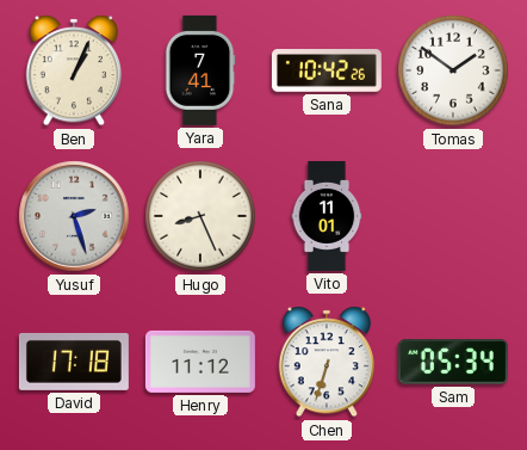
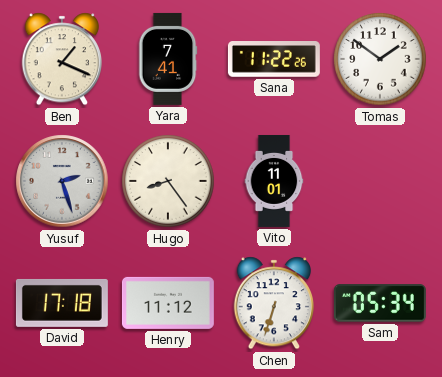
Ben: 1:04 -> 1:19
Sana: 10:42 -> 11:22
Hugo: 8:26 -> 8:24
